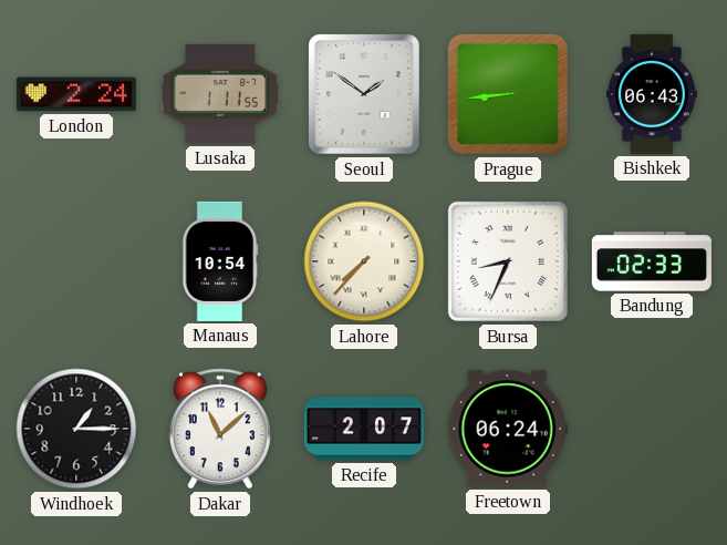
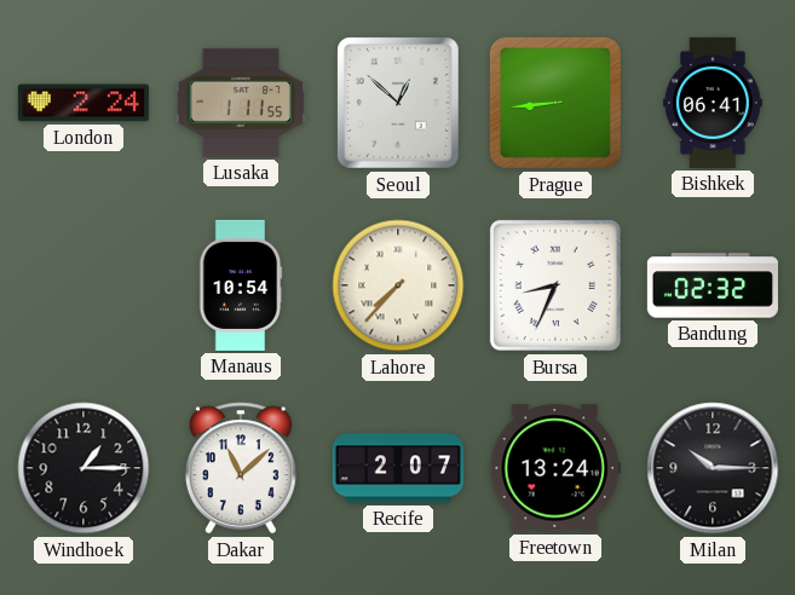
Seoul: 1:51 -> 12:52
Bishkek: 06:43 -> 06:41
Bandung: 02:33 -> 02:32
Freetown: 06:24 -> 13:24
Milan: none -> 10:15
